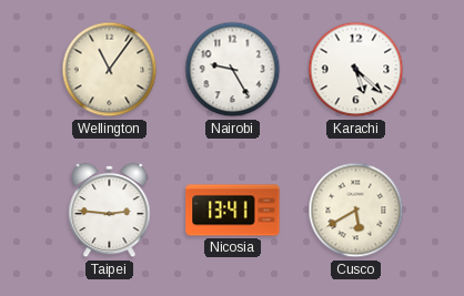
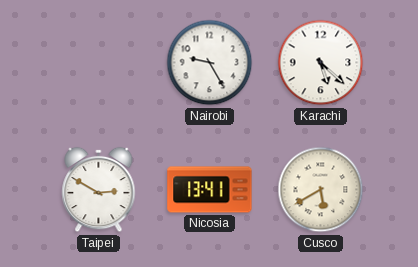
Wellington: 11:06 -> none
Taipei: 2:46 -> 2:50
